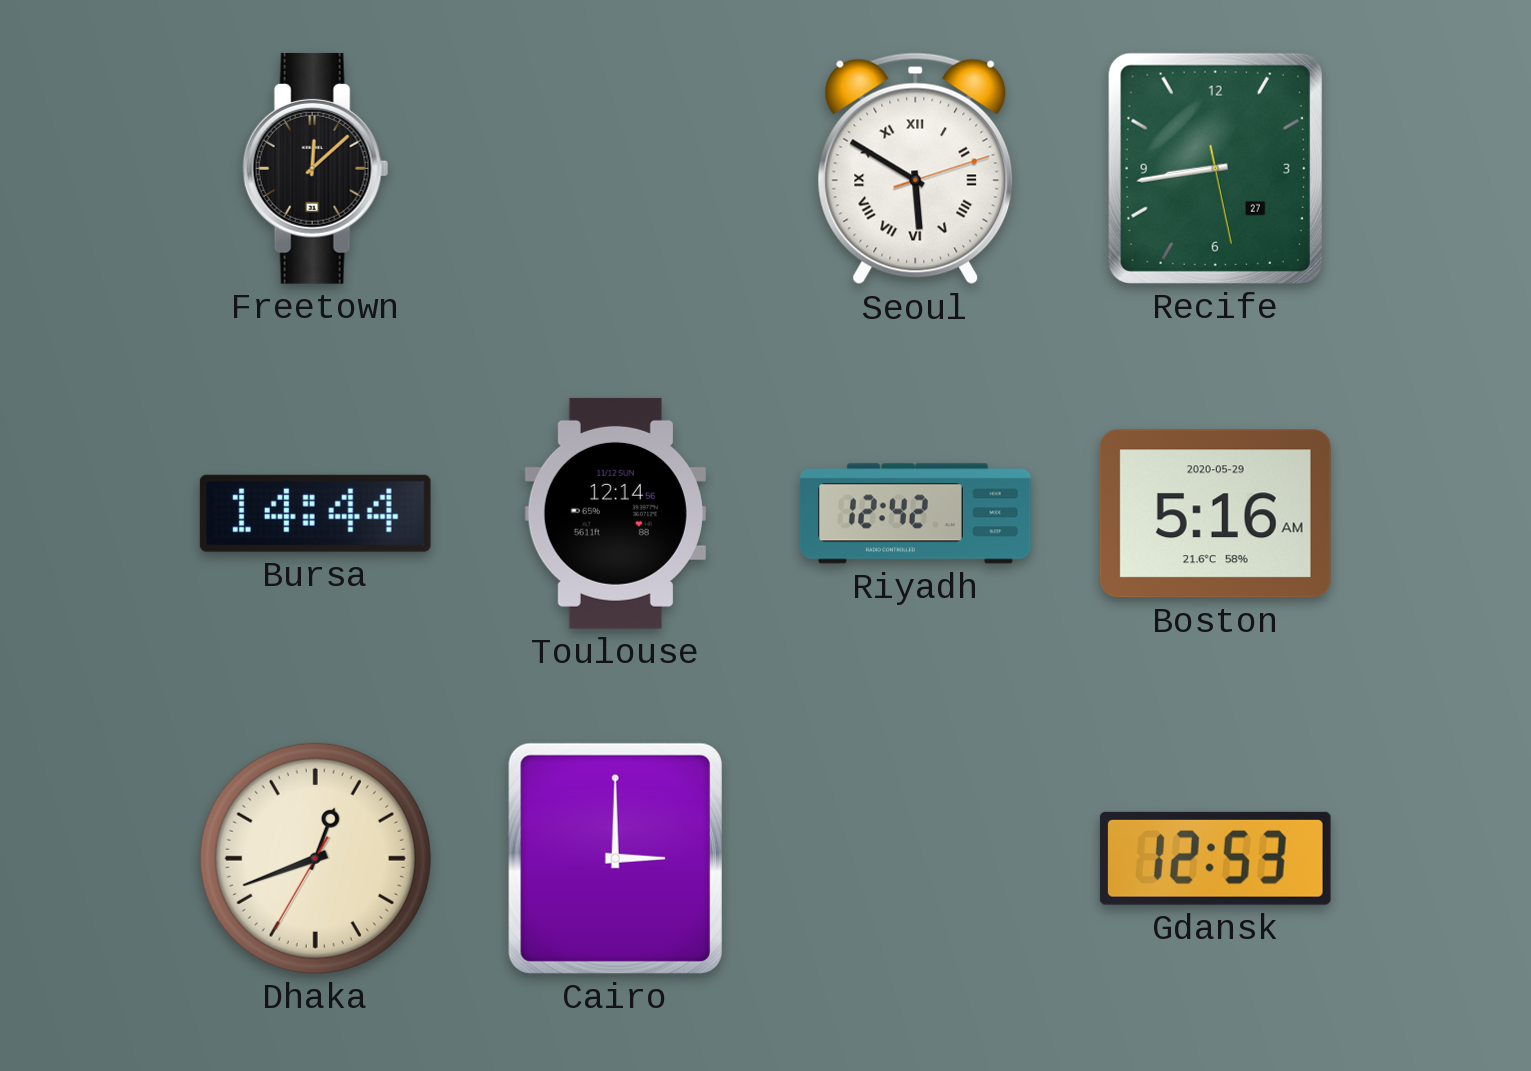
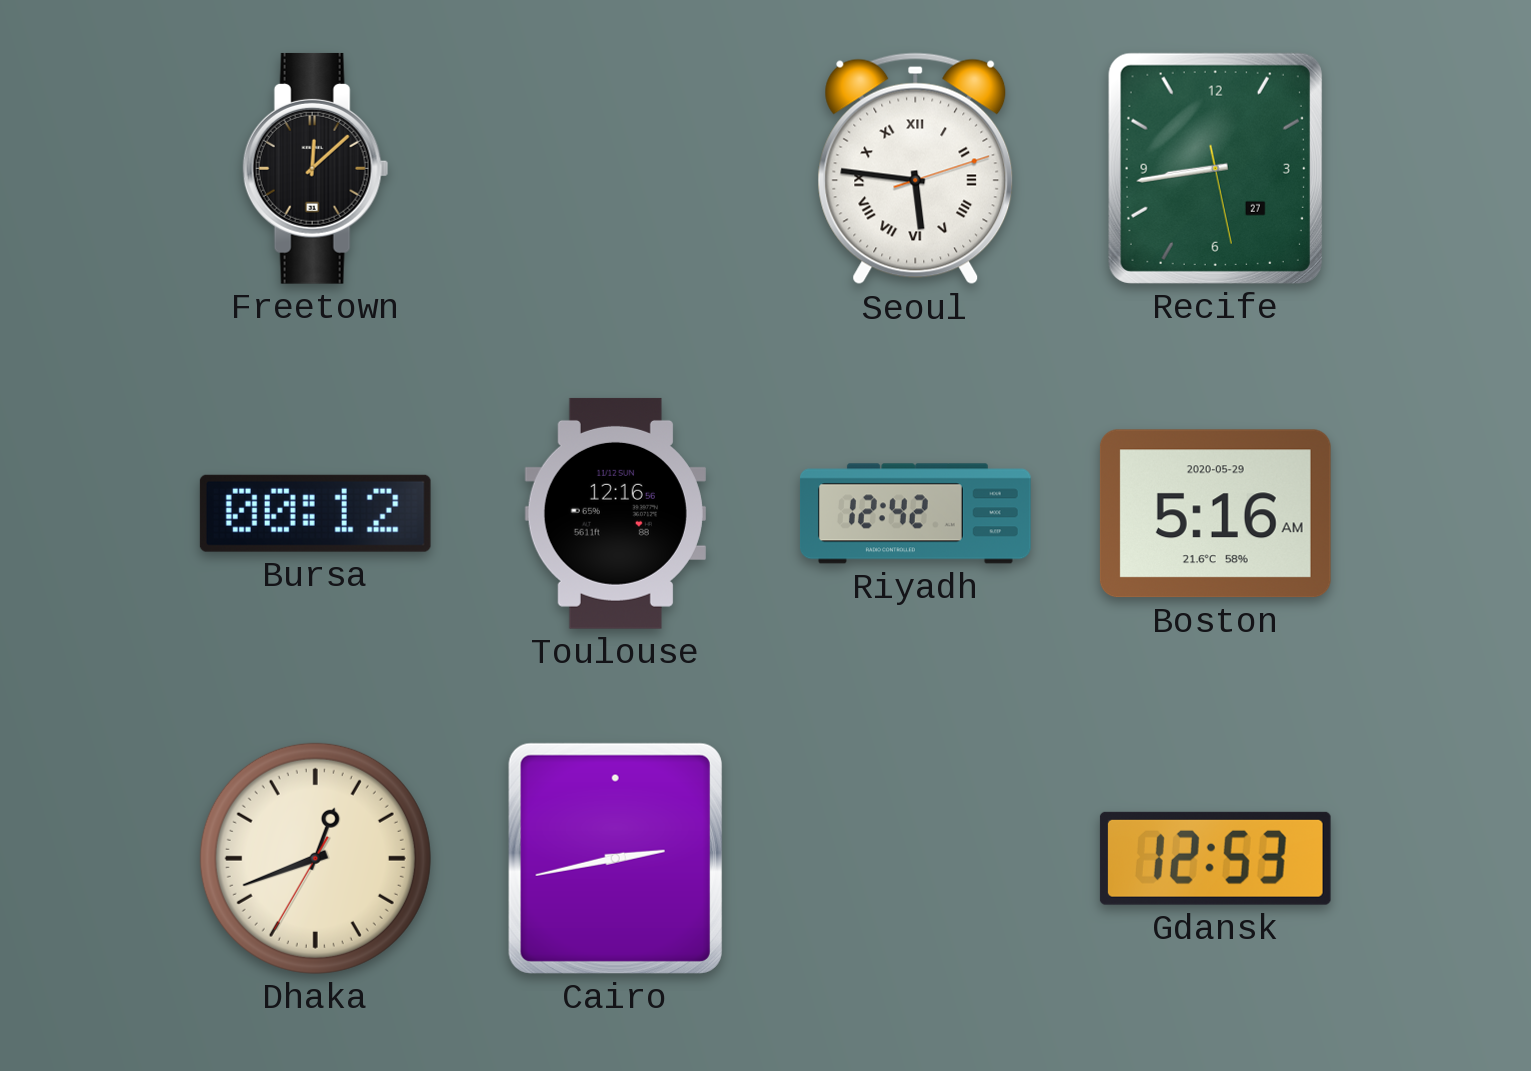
Seoul: 5:50 -> 5:46
Bursa: 14:44 -> 00:12
Toulouse: 12:14 -> 12:16
Cairo: 3:00 -> 2:43
